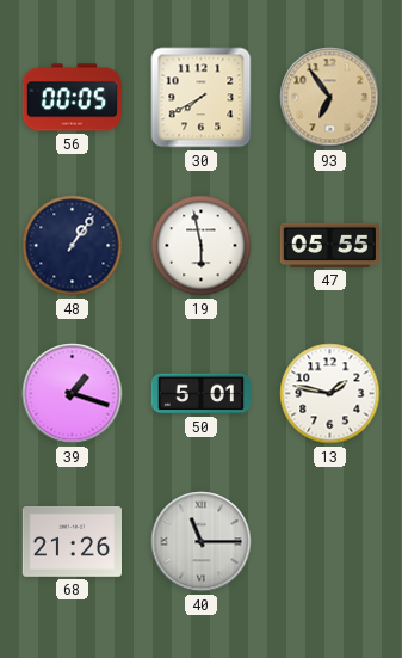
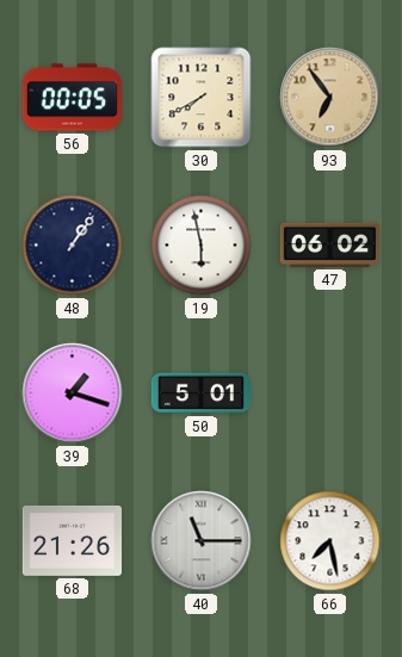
47: 05:55 -> 06:02
13: 1:47 -> none
66: none -> 7:28
